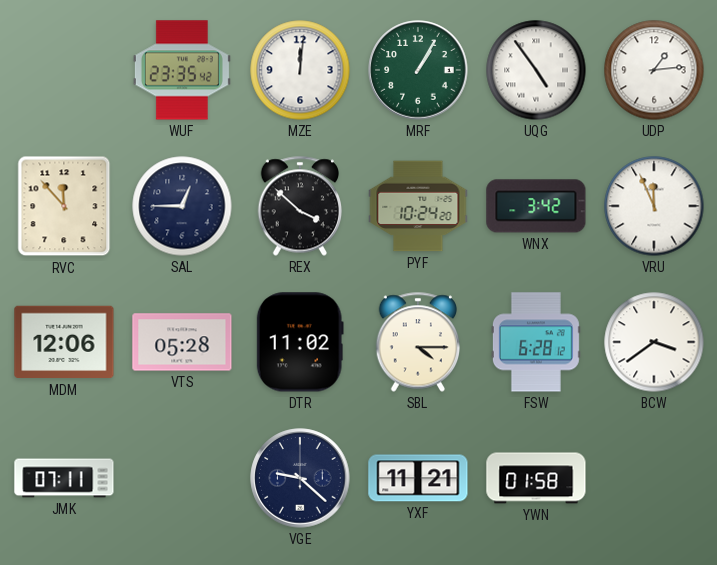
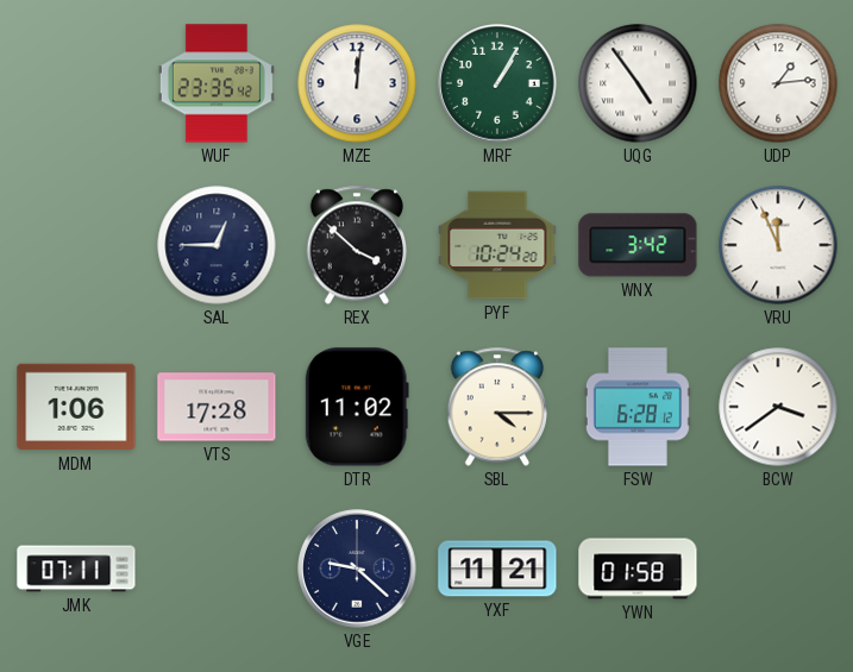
RVC: 11:53 -> none
MDM: 12:06 -> 1:06
VTS: 05:28 -> 17:28
